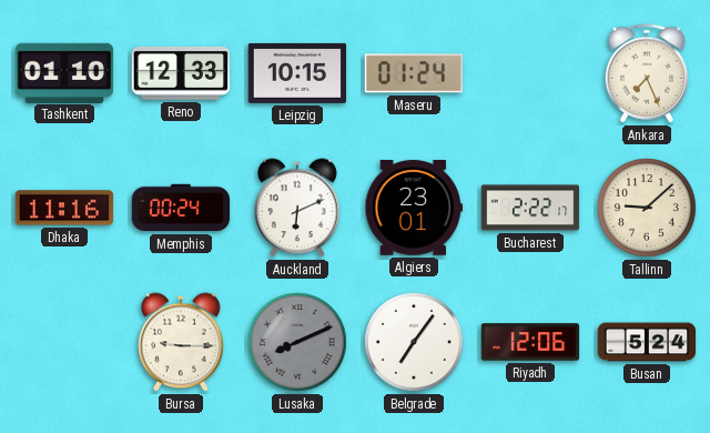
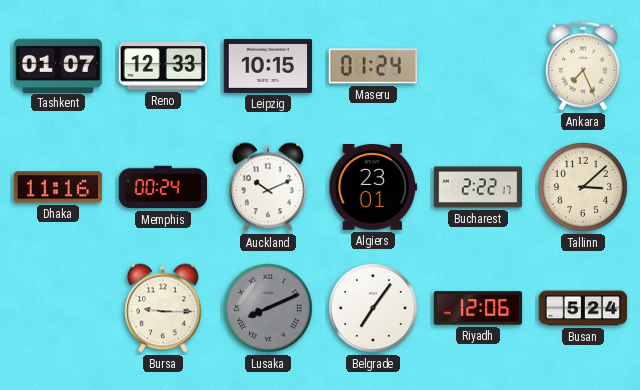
Tashkent: 01:10 -> 01:07
Auckland: 6:11 -> 10:11
Tallinn: 9:08 -> 3:08
